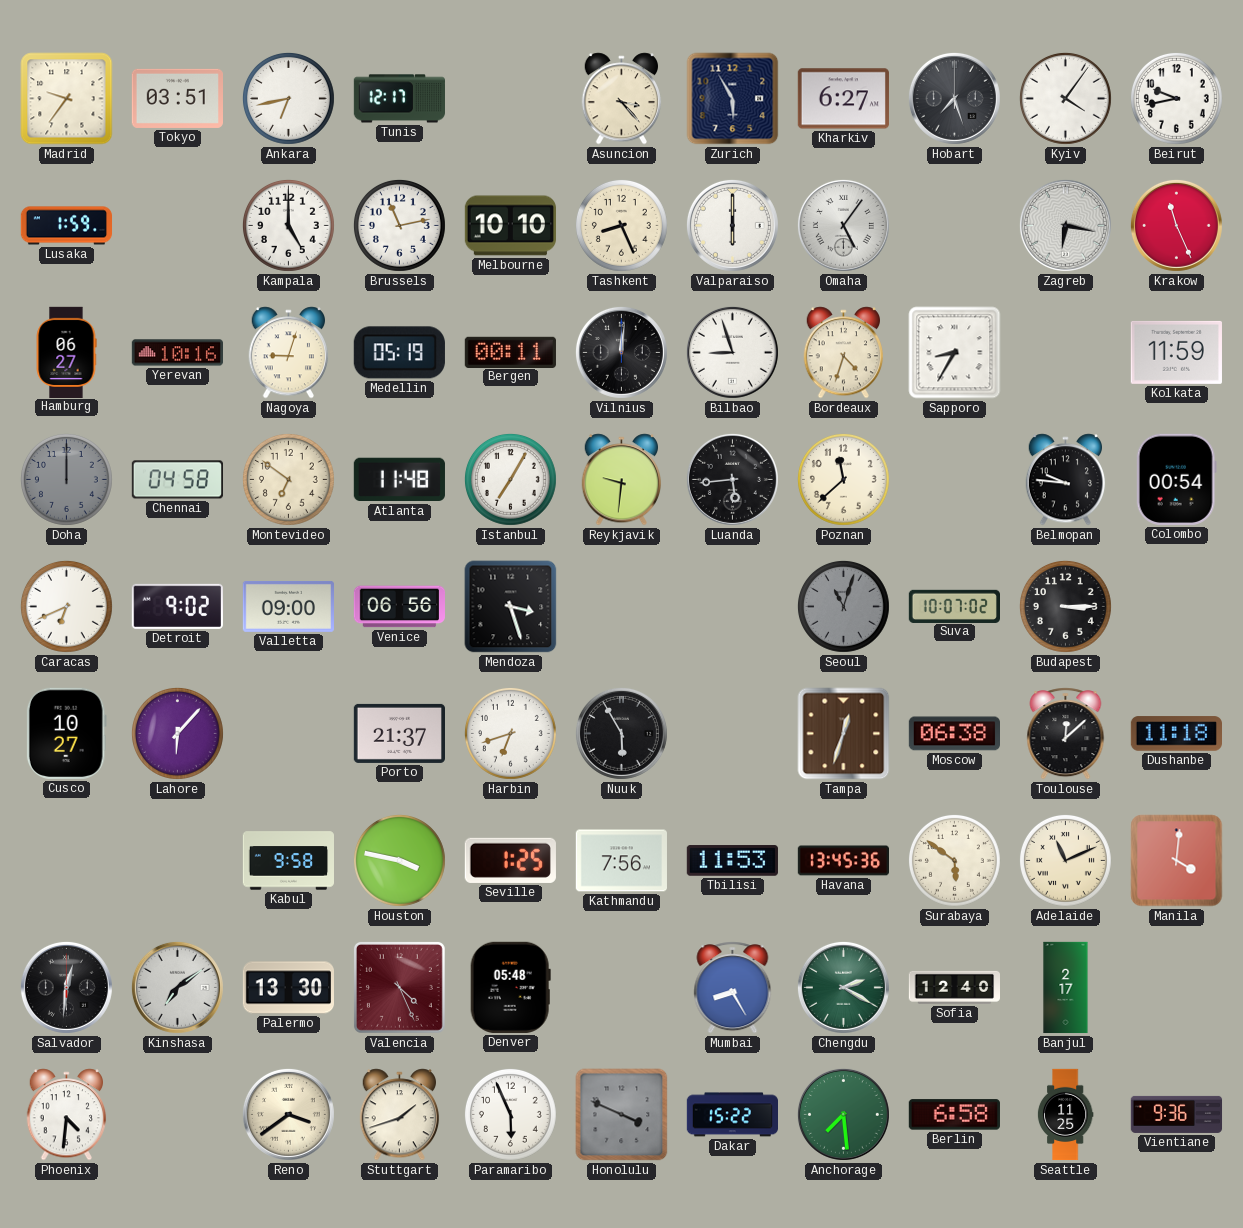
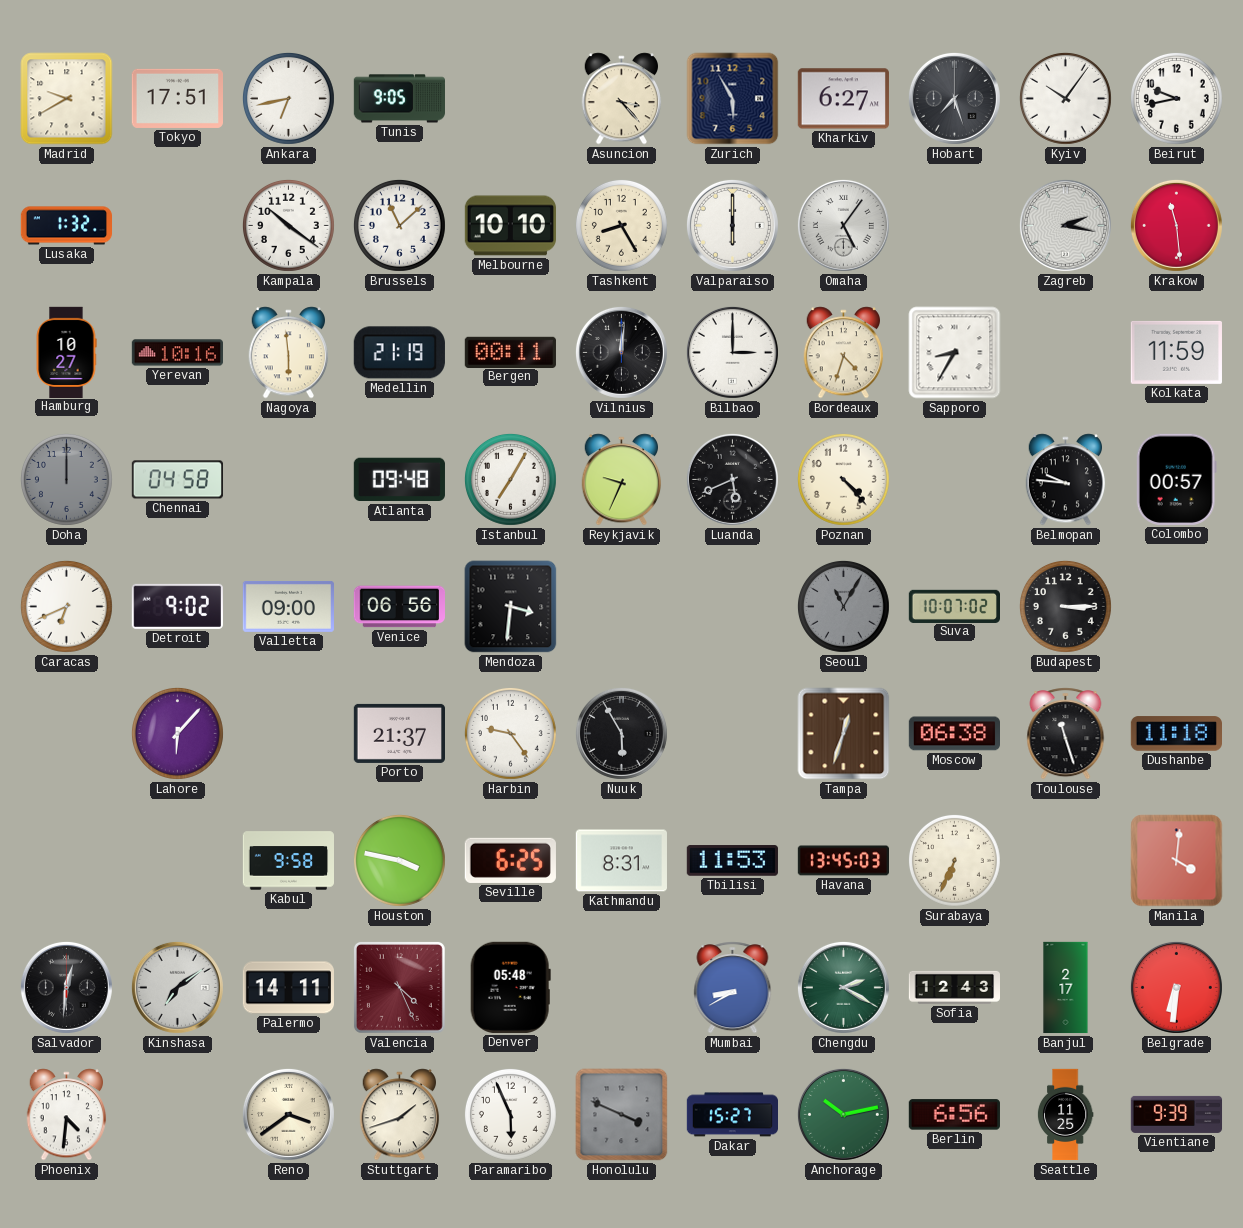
Madrid: 9:36 -> 9:40
Tokyo: 03:51 -> 17:51
Tunis: 12:17 -> 9:05
Kyiv: 4:06 -> 10:06
Lusaka: 1:59 -> 1:32
Kampala: 5:00 -> 10:21
Brussels: 11:13 -> 11:08
Tashkent: 8:26 -> 8:25
Zagreb: 6:17 -> 2:17
Krakow: 11:26 -> 11:29
Hamburg: 06:27 -> 10:27
Nagoya: 9:03 -> 5:59
Medellin: 05:19 -> 21:19
Bilbao: 8:57 -> 3:00
Montevideo: 6:51 -> none
Atlanta: 11:48 -> 09:48
Reykjavik: 9:31 -> 9:34
Luanda: 5:44 -> 5:41
Poznan: 11:38 -> 4:23
Colombo: 00:54 -> 00:57
Mendoza: 3:27 -> 3:31
Seoul: 11:03 -> 11:05
Cusco: 10:27 -> none
Harbin: 6:42 -> 9:24
Toulouse: 12:08 -> 11:27
Seville: 1:25 -> 6:25
Kathmandu: 7:56 -> 8:31
Havana: 13:45:36 -> 13:45:03
Surabaya: 5:51 -> 6:34
Adelaide: 11:11 -> none
Palermo: 13:30 -> 14:11
Mumbai: 8:25 -> 8:40
Sofia: 12:40 -> 12:43
Belgrade: none -> 6:31
Dakar: 15:22 -> 15:27
Anchorage: 7:29 -> 10:13
Berlin: 6:58 -> 6:56
Vientiane: 9:36 -> 9:39
